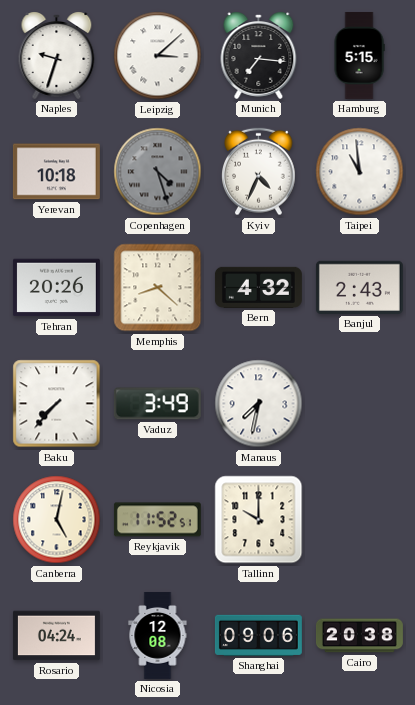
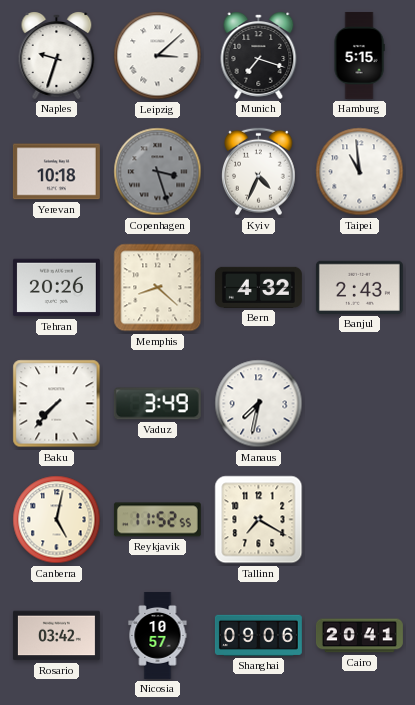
Munich: 7:16 -> 7:18
Copenhagen: 4:27 -> 3:27
Reykjavik: 11:52:51 -> 11:52:55
Tallinn: 10:00 -> 7:20
Rosario: 04:24 -> 03:42
Nicosia: 12:08 -> 10:57
Cairo: 20:38 -> 20:41
